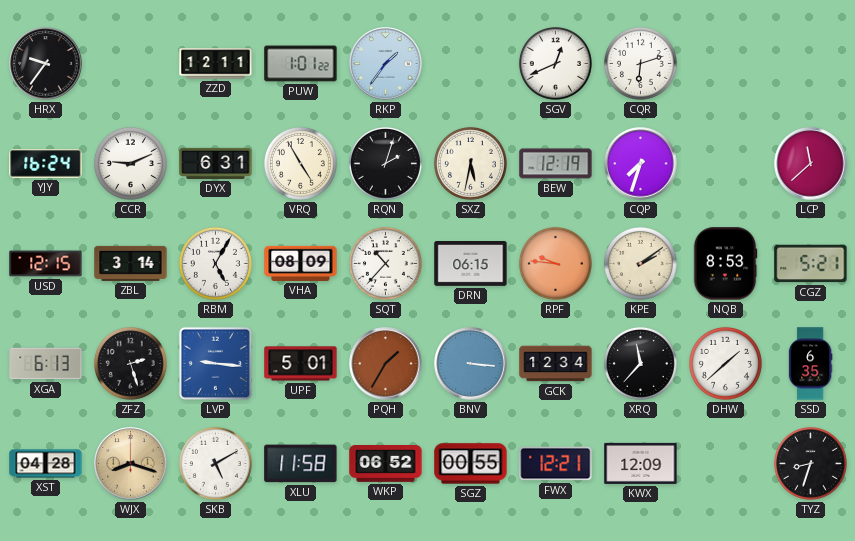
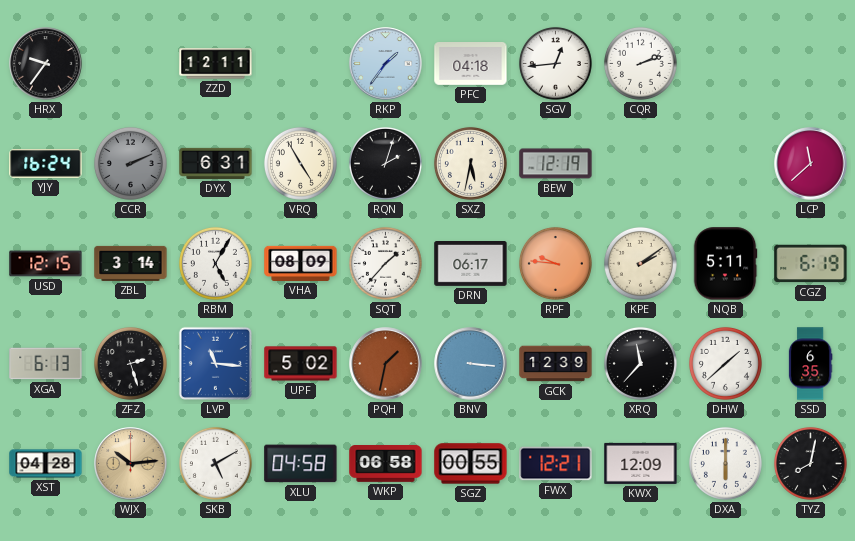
PUW: 1:01 -> none
PFC: none -> 04:18
SGV: 12:41 -> 12:44
CQR: 6:12 -> 2:12
CCR: 9:11 -> 2:11
CCR dial: white -> grey
CQP: 7:33 -> none
SQT: 10:37 -> 1:37
DRN: 06:15 -> 06:17
NQB: 8:53 -> 5:11
CGZ: 5:21 -> 6:19
LVP: 9:16 -> 11:16
UPF: 5:01 -> 5:02
PQH: 1:35 -> 1:32
GCK: 12:34 -> 12:39
WJX: 8:18 -> 10:14
XLU: 11:58 -> 04:58
WKP: 06:52 -> 06:58
DXA: none -> 6:00
TYZ: 8:33 -> 8:02
